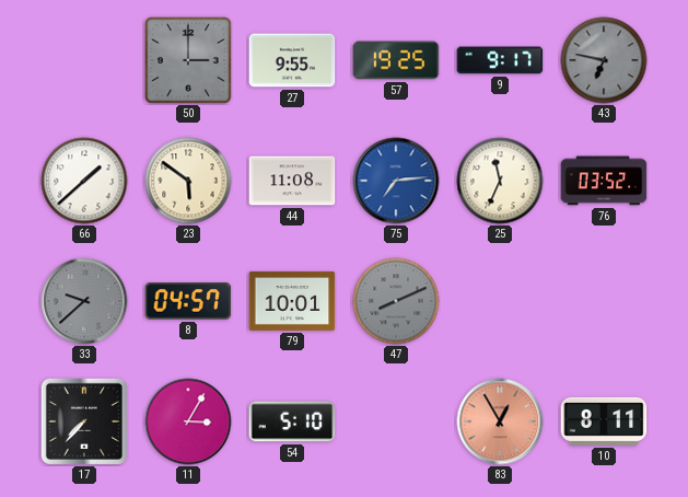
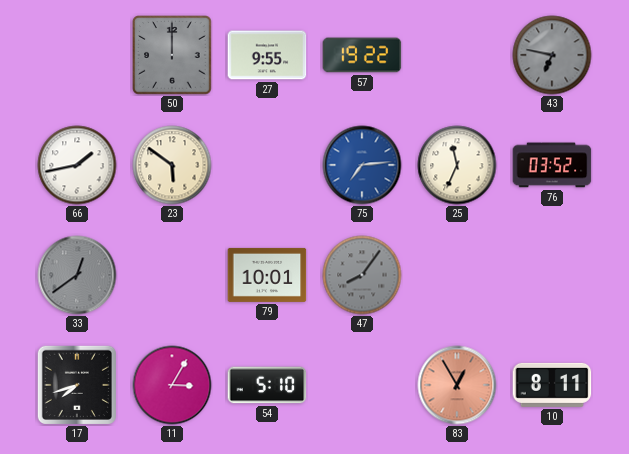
50: 3:00 -> 12:00
57: 19:25 -> 19:22
9: 9:17 -> none
66: 1:38 -> 1:43
44: 11:08 -> none
33: 9:38 -> 12:39
8: 04:57 -> none
47: 8:11 -> 8:06
17: 7:37 -> 7:42
